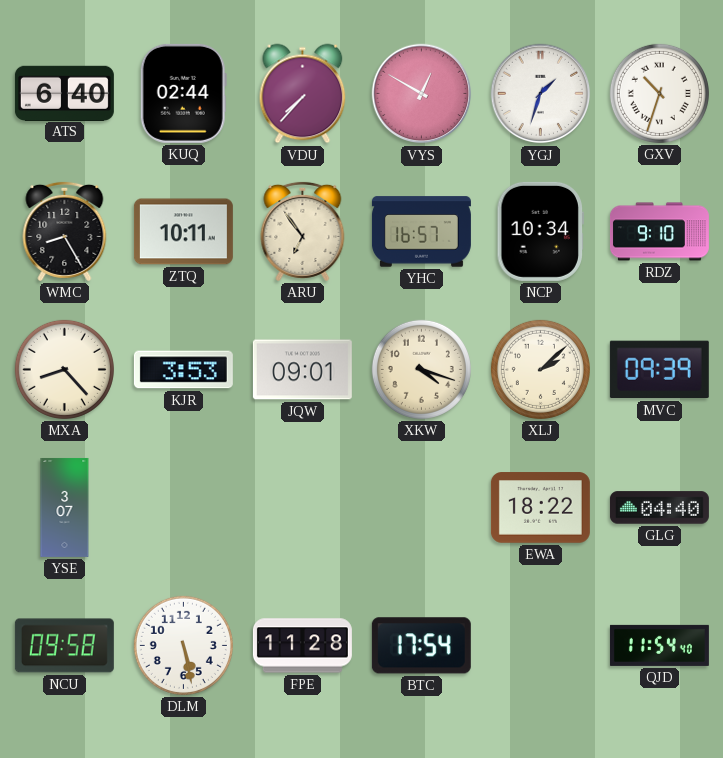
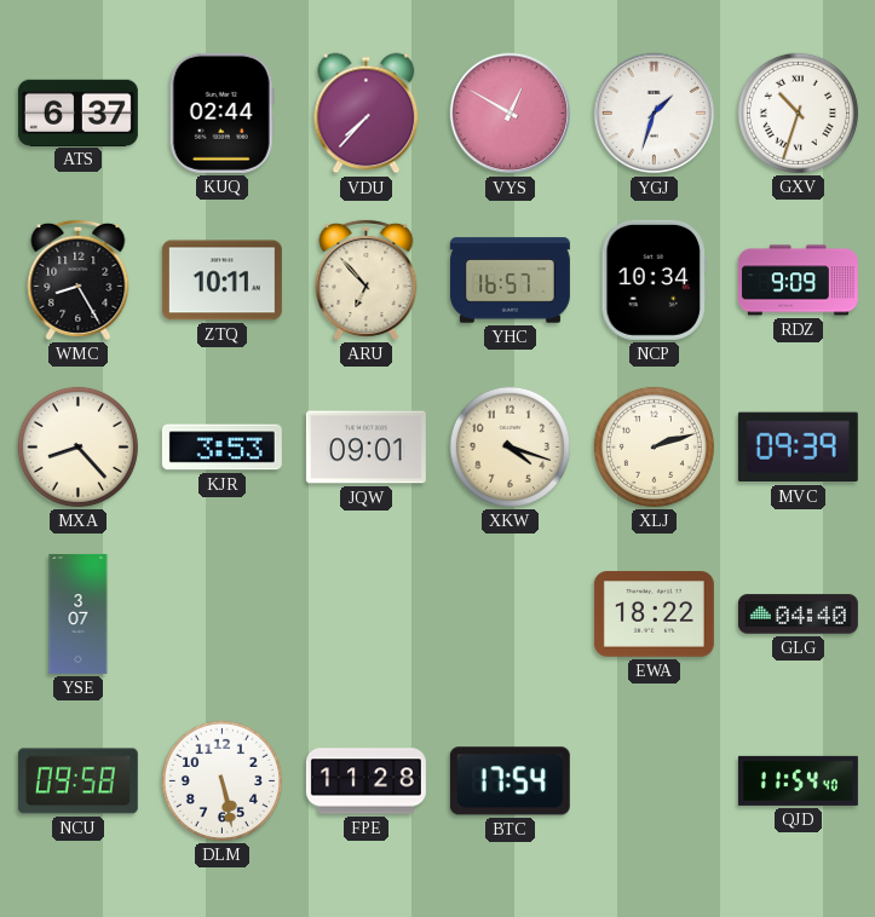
ATS: 6:40 -> 6:37
ARU: 6:54 -> 6:53
RDZ: 9:10 -> 9:09
XLJ: 2:08 -> 2:12
